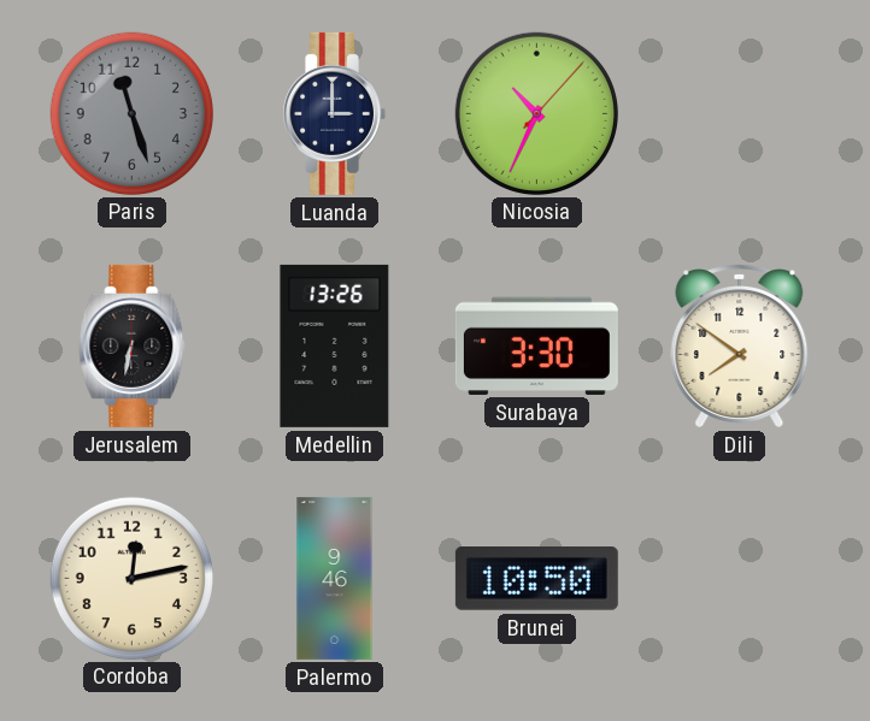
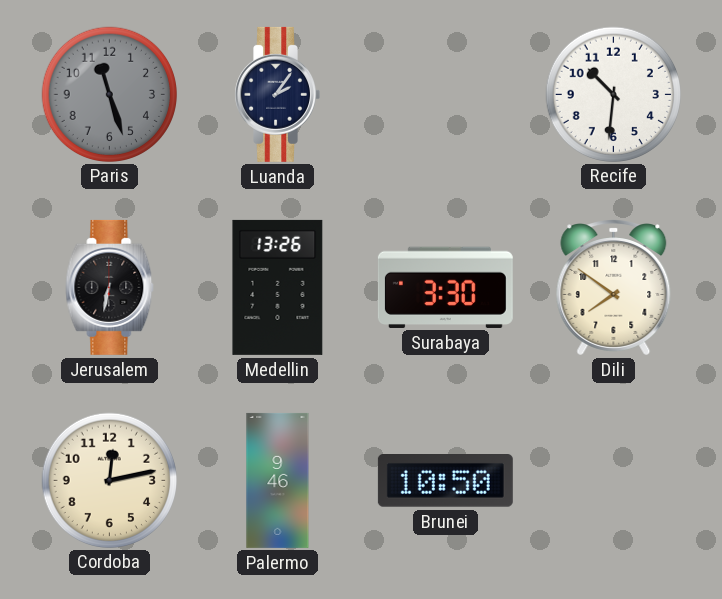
Luanda: 3:00 -> 2:06
Nicosia: 10:34 -> none
Recife: none -> 10:31
